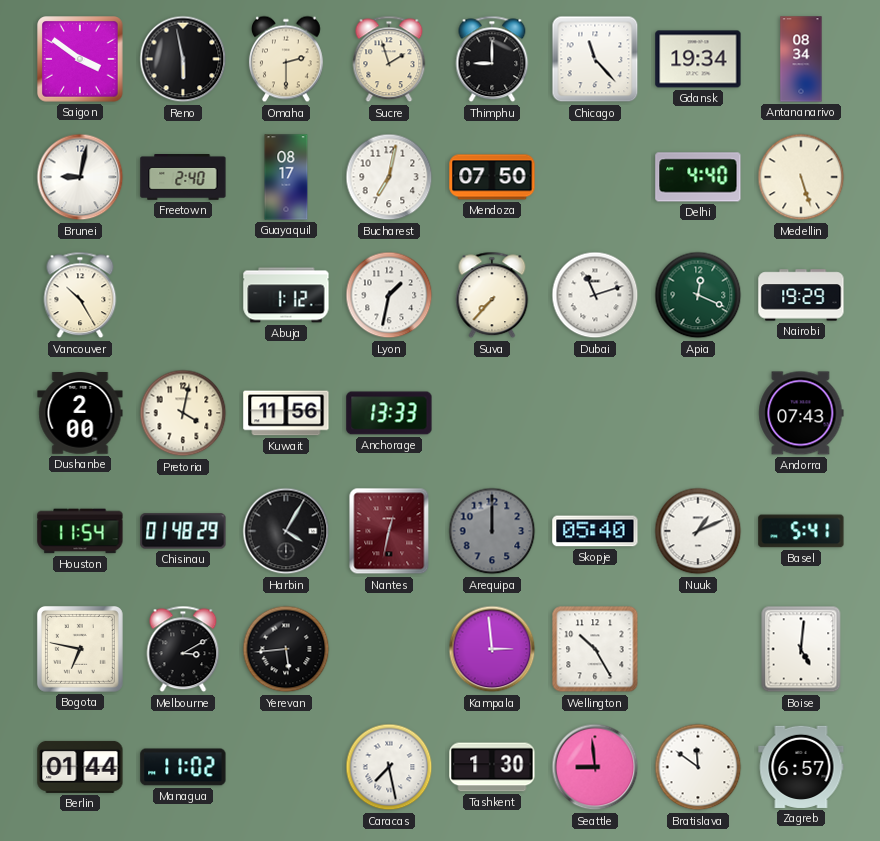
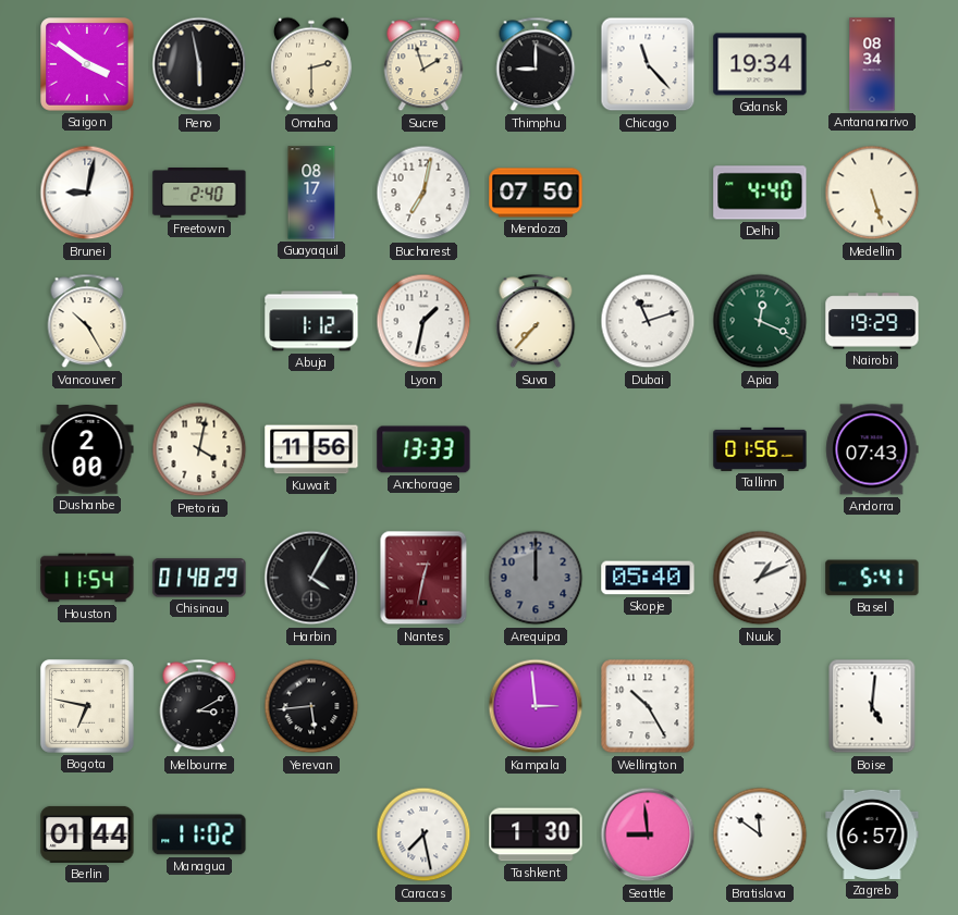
Tallinn: none -> 01:56
